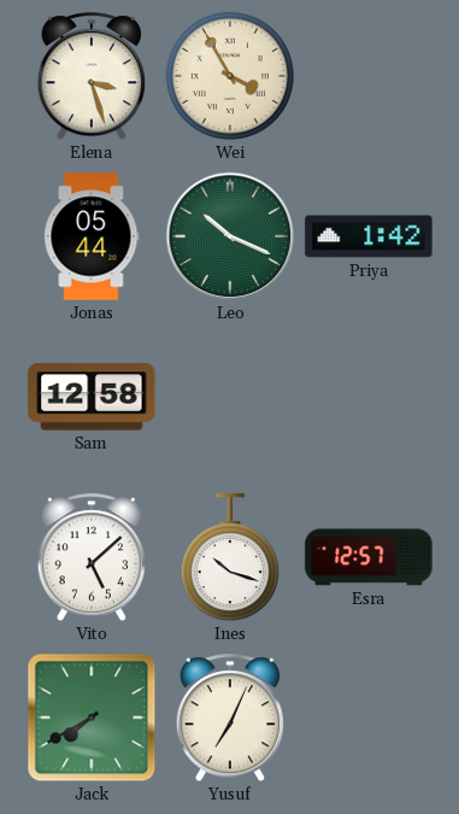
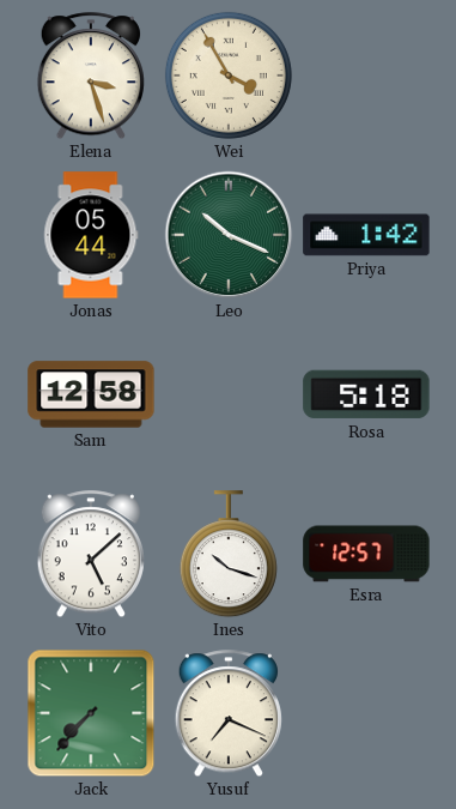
Rosa: none -> 5:18
Jack: 7:40 -> 7:37
Yusuf: 7:04 -> 7:19
